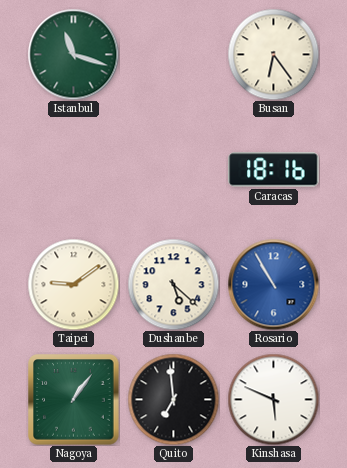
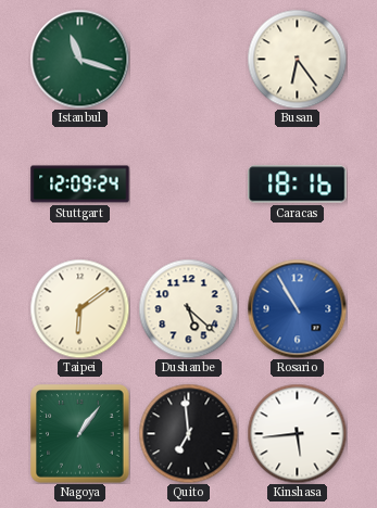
Stuttgart: none -> 12:09
Taipei: 9:09 -> 6:09
Kinshasa: 5:49 -> 5:44
